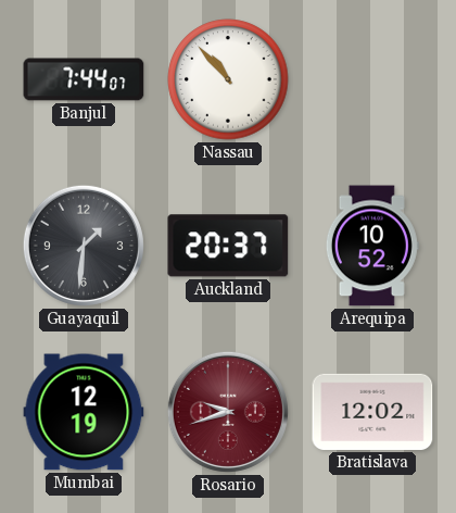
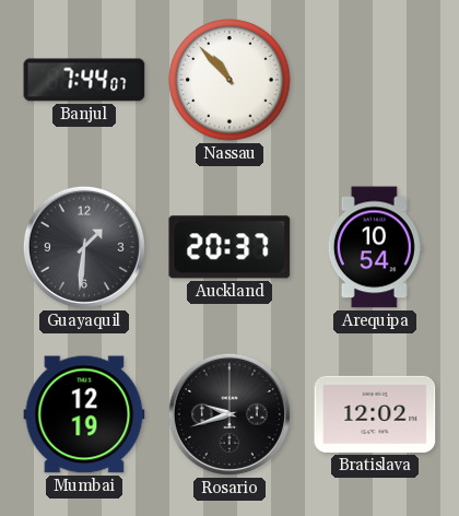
Arequipa: 10:52 -> 10:54
Rosario dial: burgundy -> black
